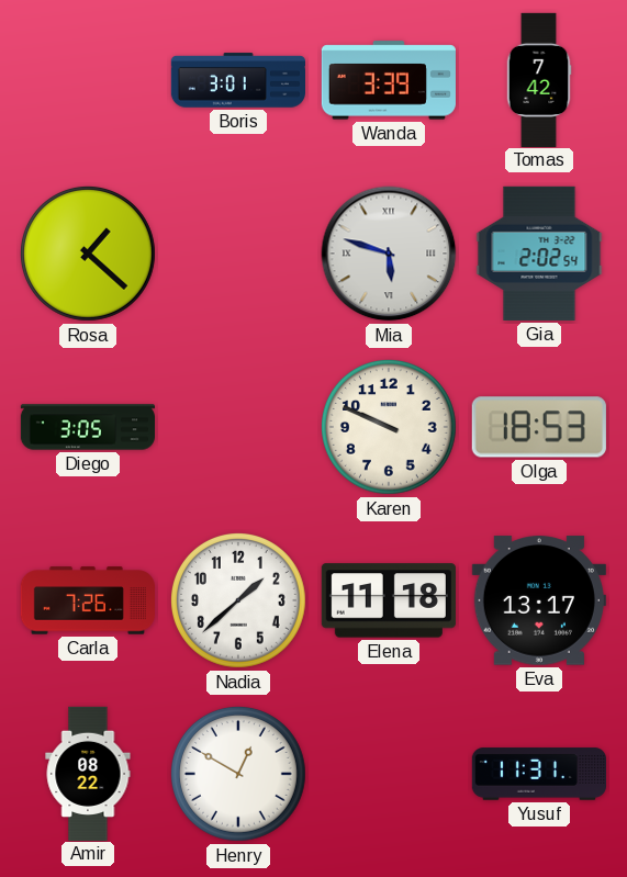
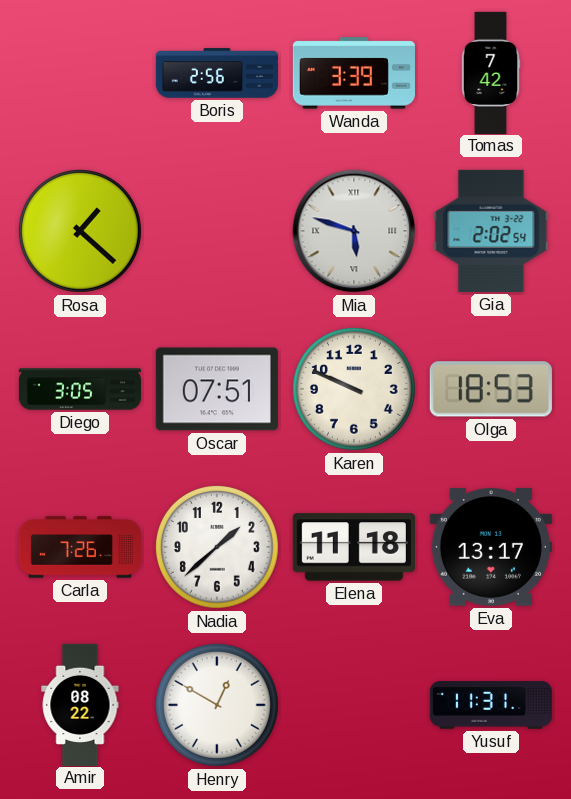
Boris: 3:01 -> 2:56
Oscar: none -> 07:51
